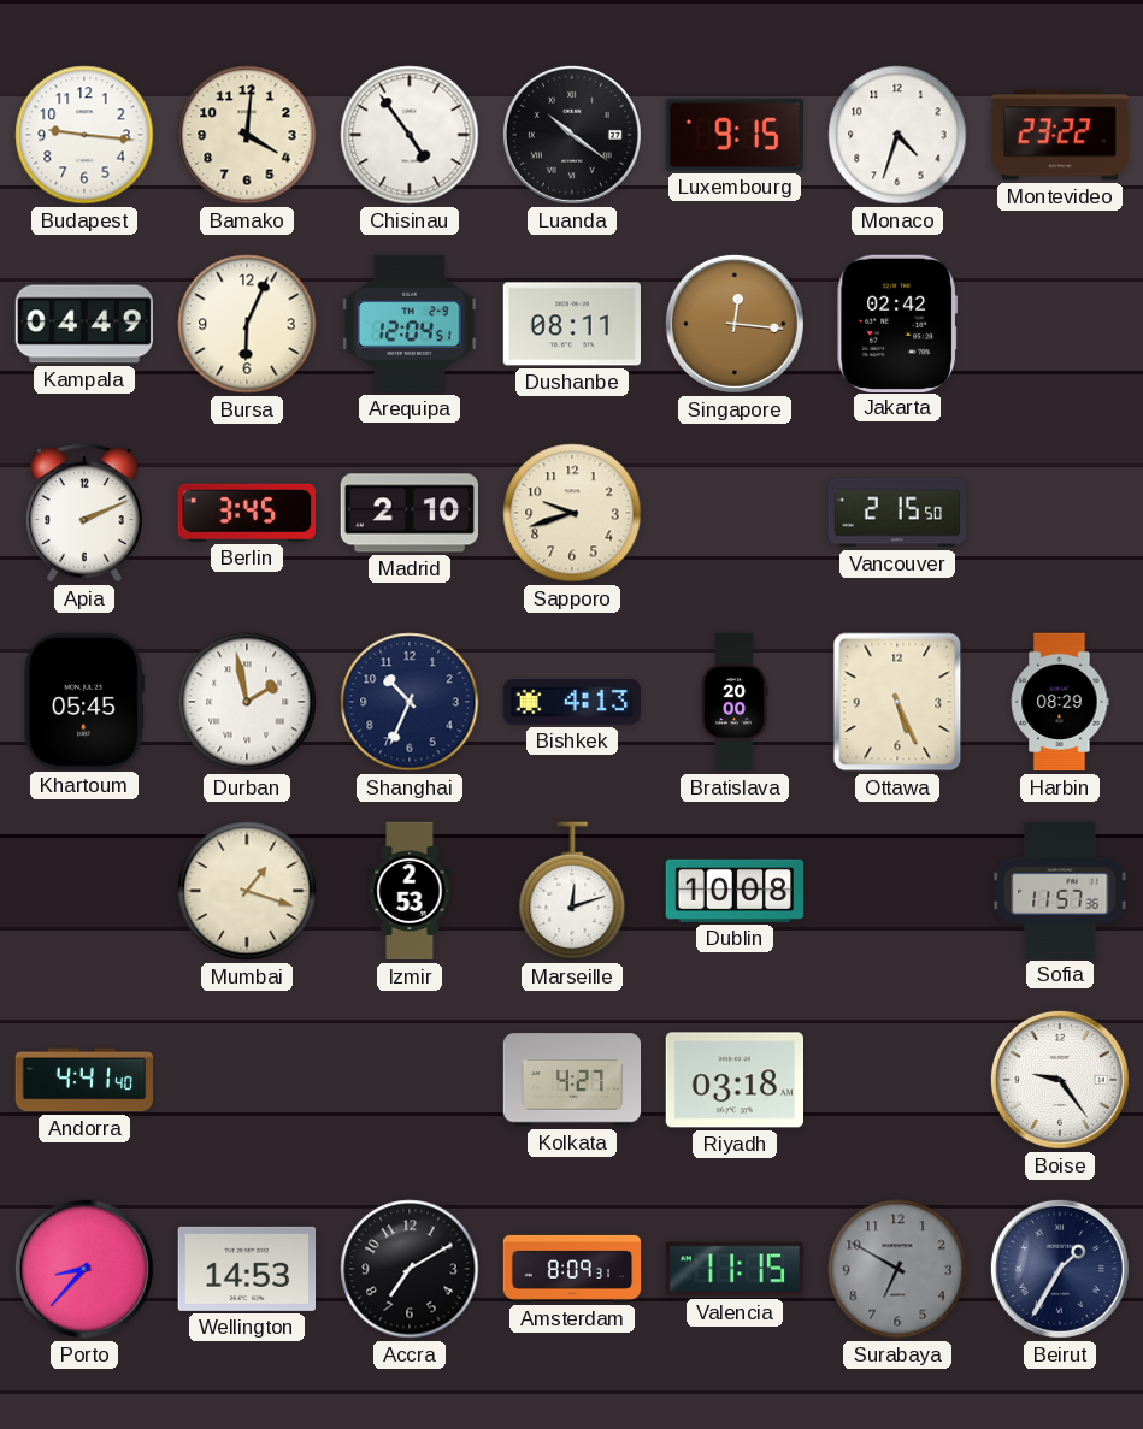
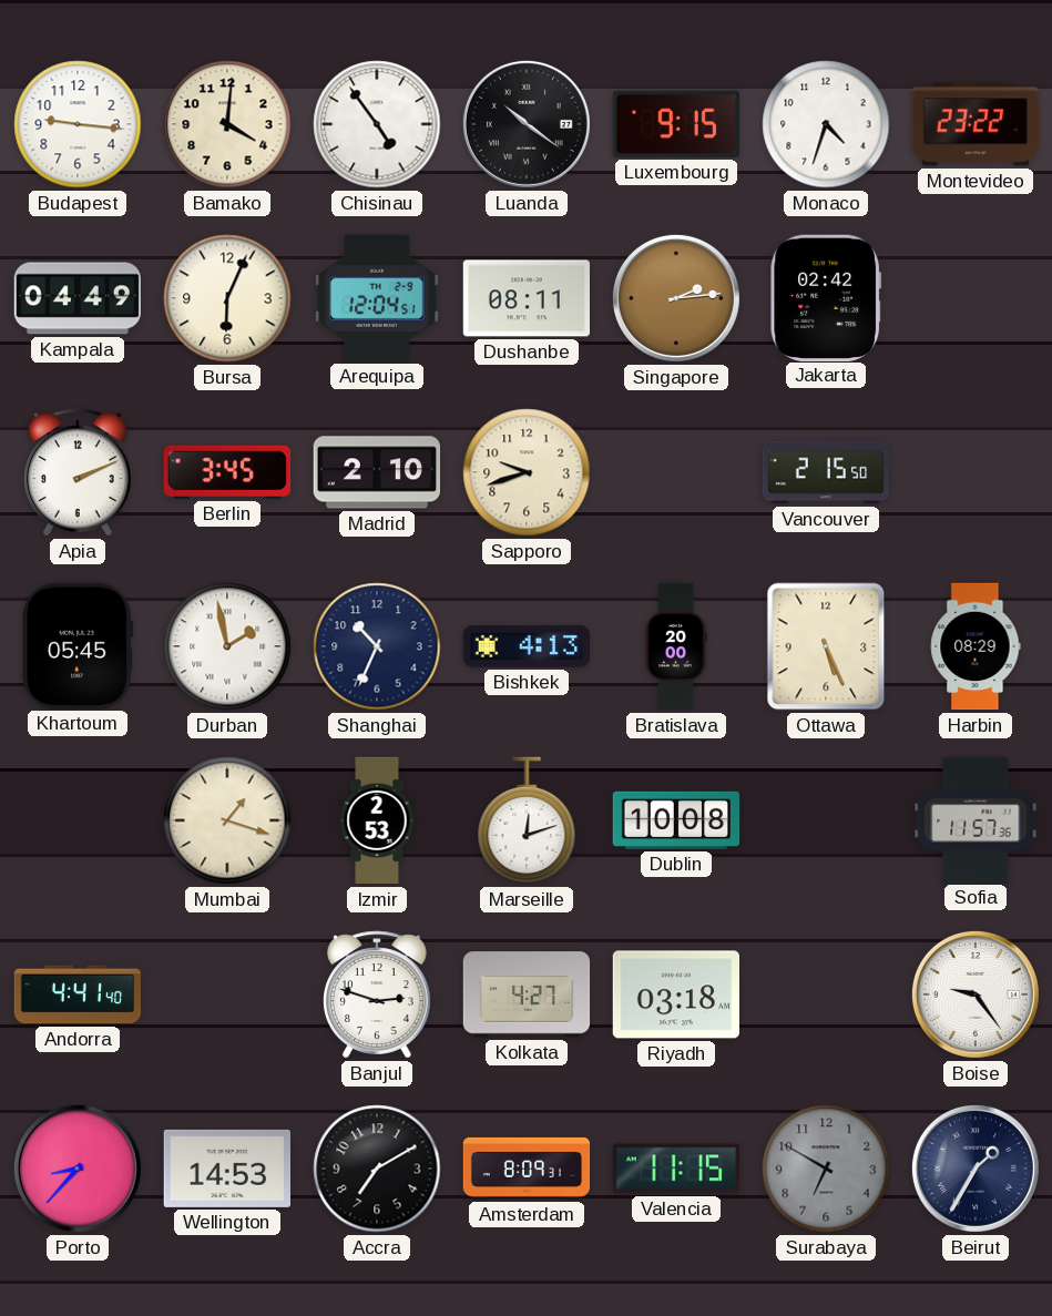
Singapore: 12:16 -> 2:14
Banjul: none -> 2:48
